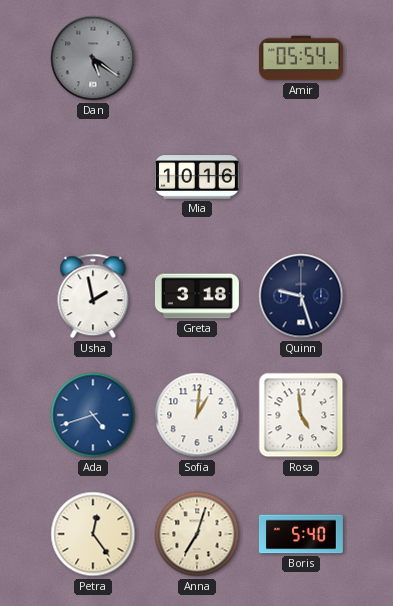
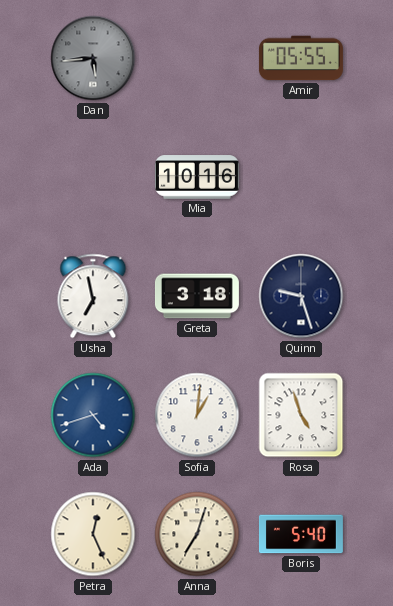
Dan: 5:21 -> 5:44
Amir: 05:54 -> 05:55
Usha: 1:58 -> 6:58
Rosa: 4:59 -> 4:57
Petra: 12:24 -> 12:26
